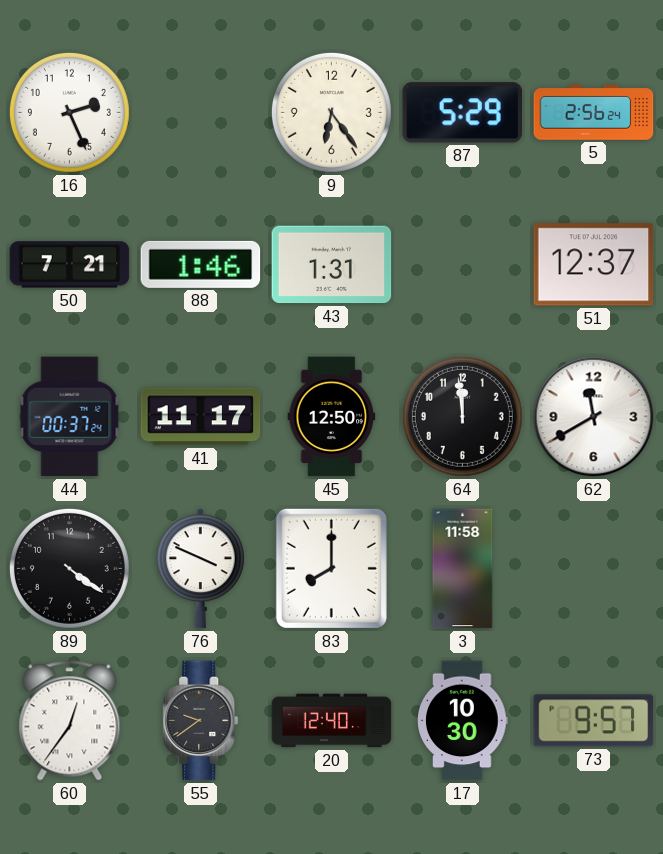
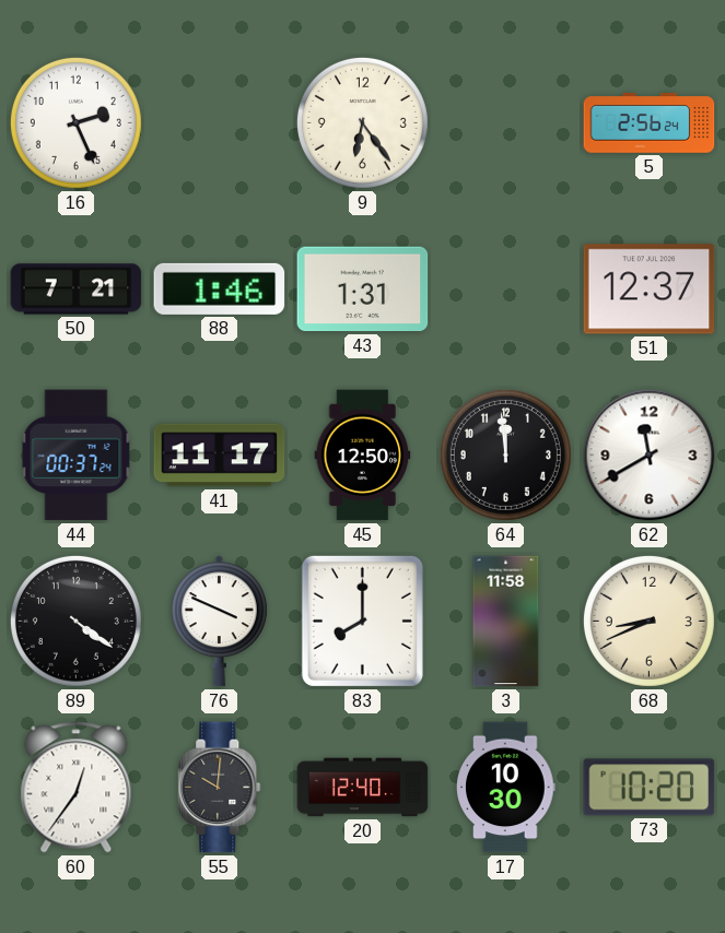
87: 5:29 -> none
68: none -> 8:41
55: 9:39 -> 10:01
73: 9:57 -> 10:20
